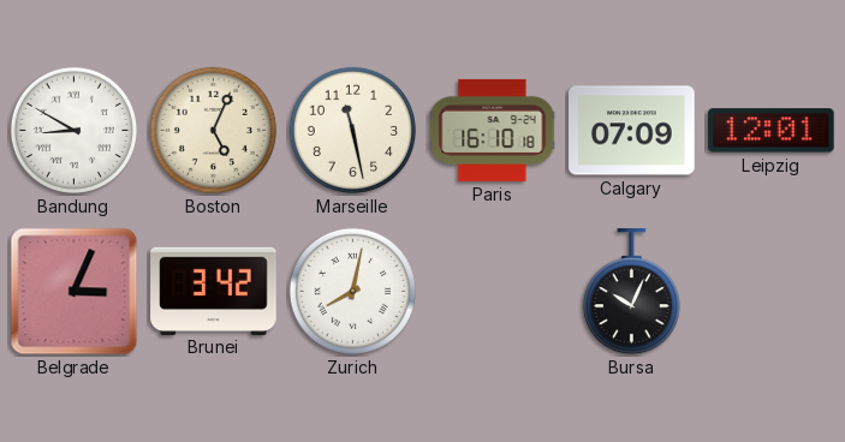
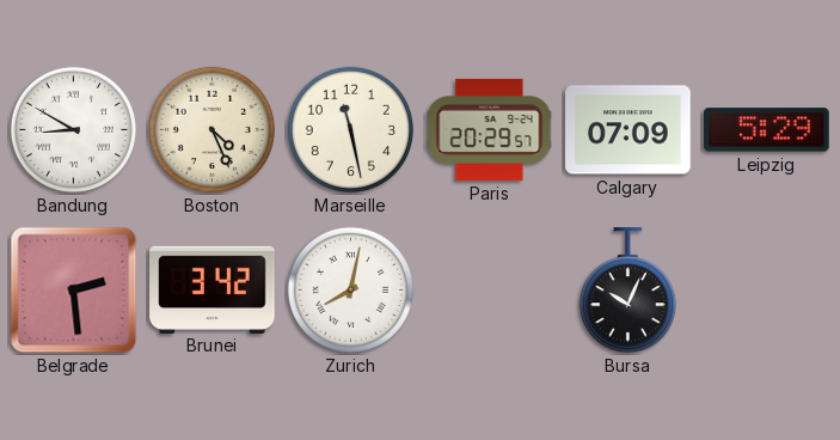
Boston: 5:04 -> 4:26
Paris: 16:10 -> 20:29
Leipzig: 12:01 -> 5:29
Belgrade: 3:04 -> 2:29
